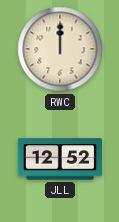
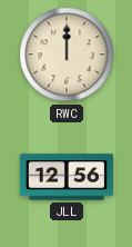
JLL: 12:52 -> 12:56
